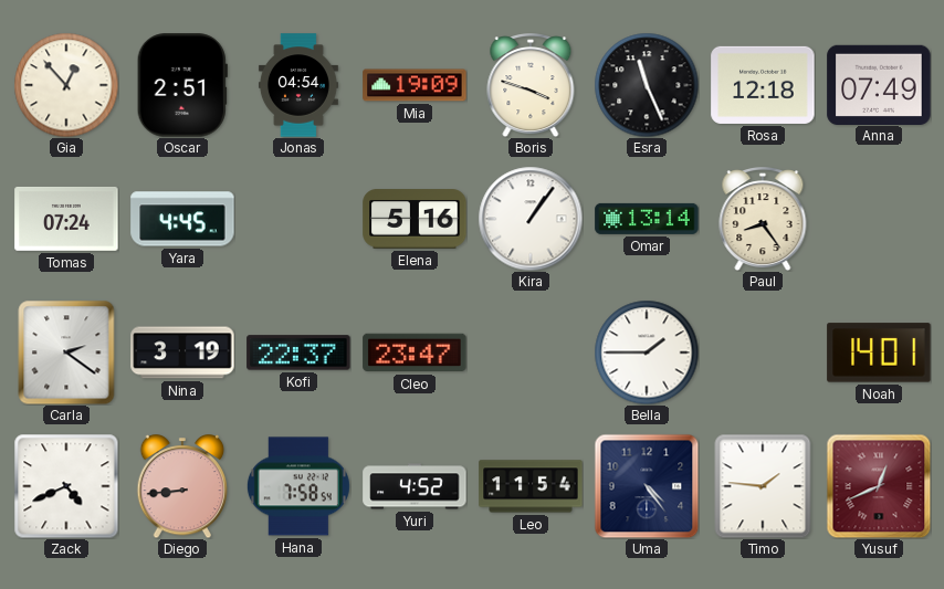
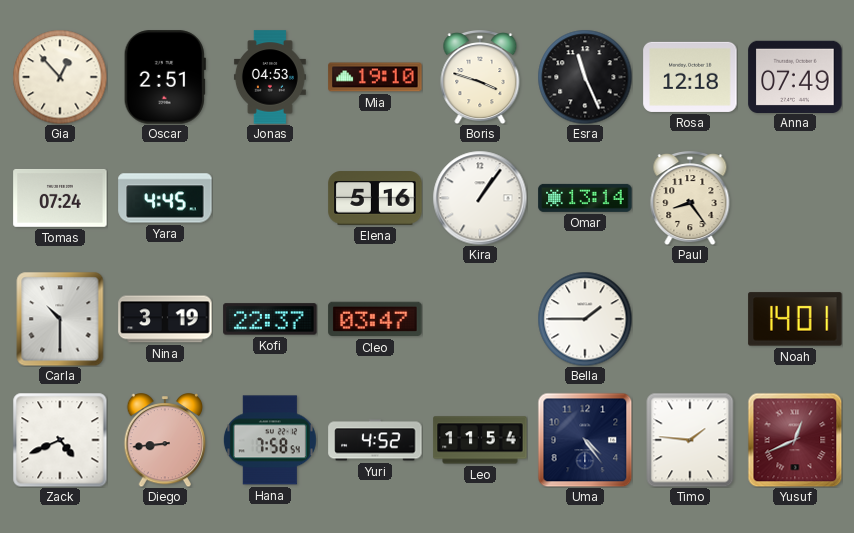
Jonas: 04:54 -> 04:53
Mia: 19:09 -> 19:10
Carla: 2:21 -> 10:30
Cleo: 23:47 -> 03:47
